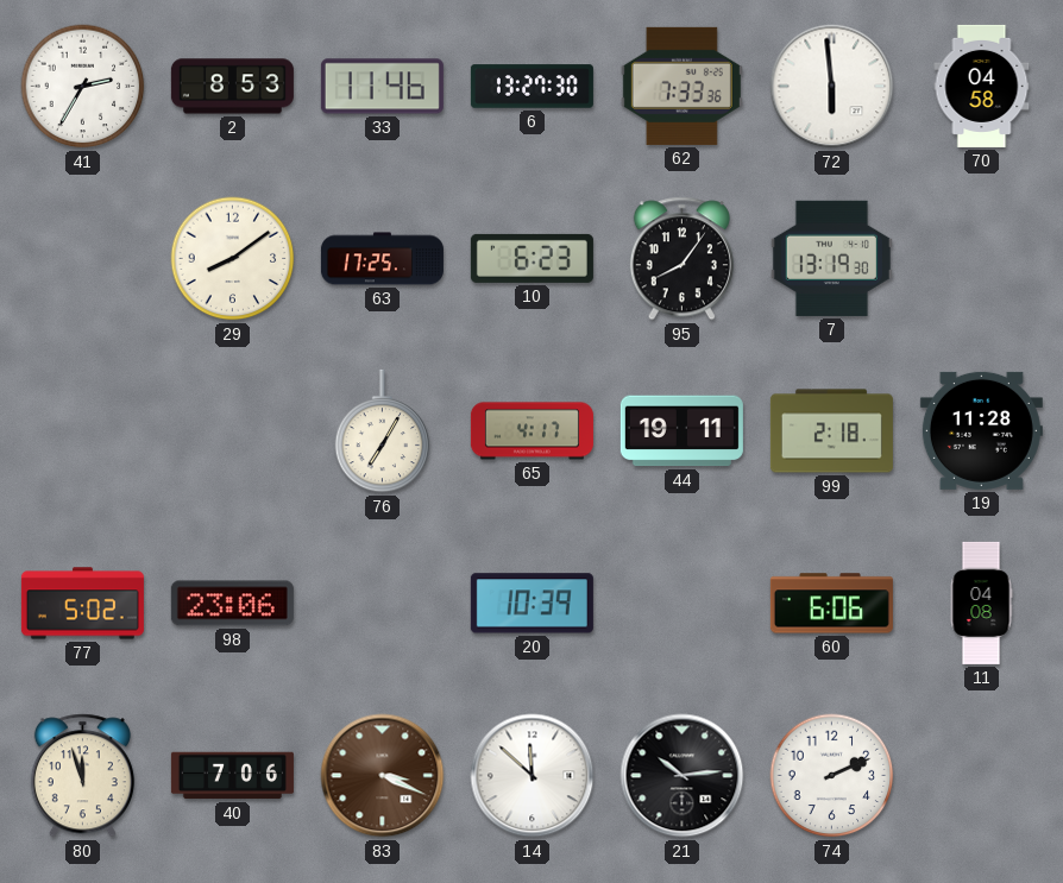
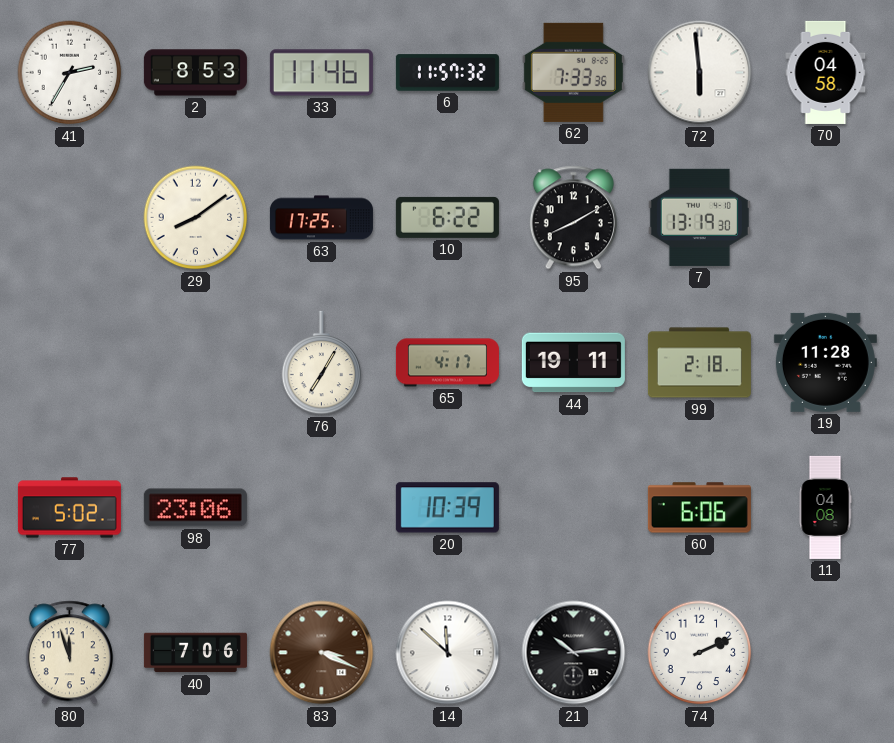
6: 13:27 -> 11:57
10: 6:23 -> 6:22
95: 8:06 -> 8:10
